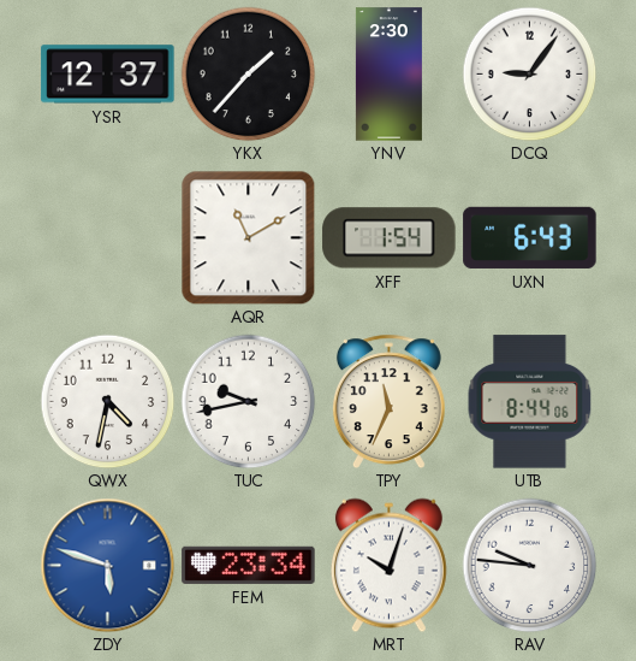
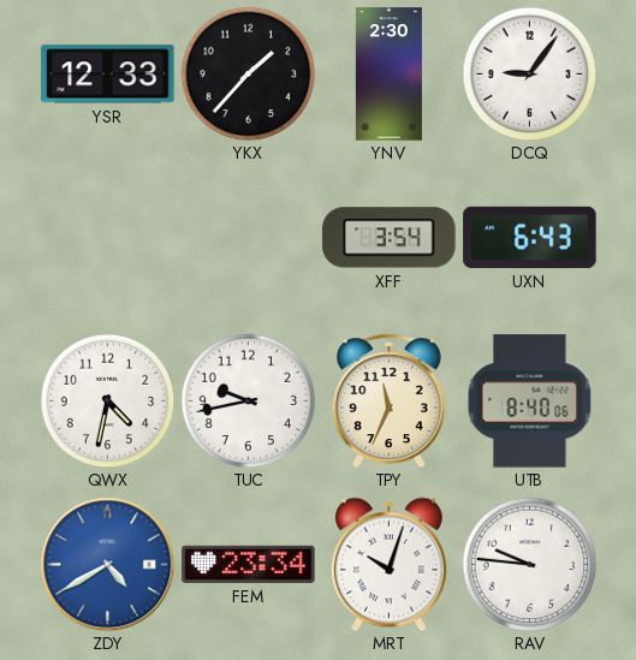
YSR: 12:37 -> 12:33
AQR: 11:10 -> none
XFF: 1:54 -> 3:54
UTB: 8:44 -> 8:40
ZDY: 5:48 -> 4:40
